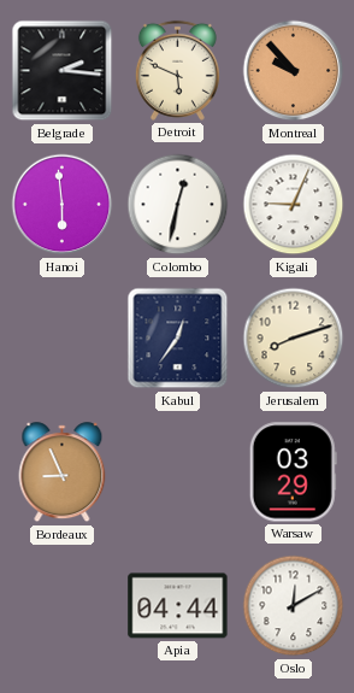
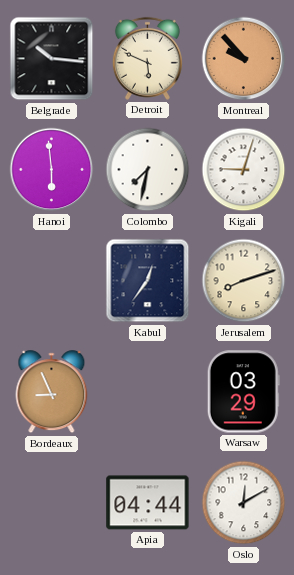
Belgrade: 2:16 -> 10:16
Colombo: 12:32 -> 7:32
Kigali: 9:04 -> 9:03
